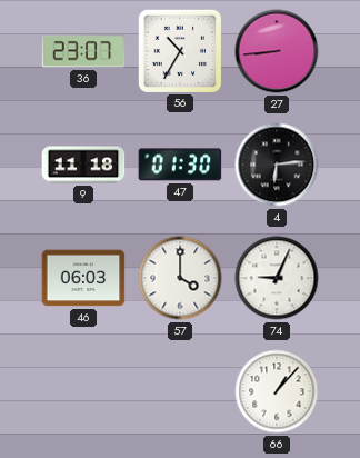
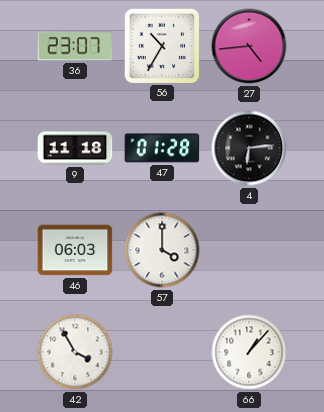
27: 8:44 -> 4:44
47: 01:30 -> 01:28
74: 9:04 -> none
42: none -> 3:55
